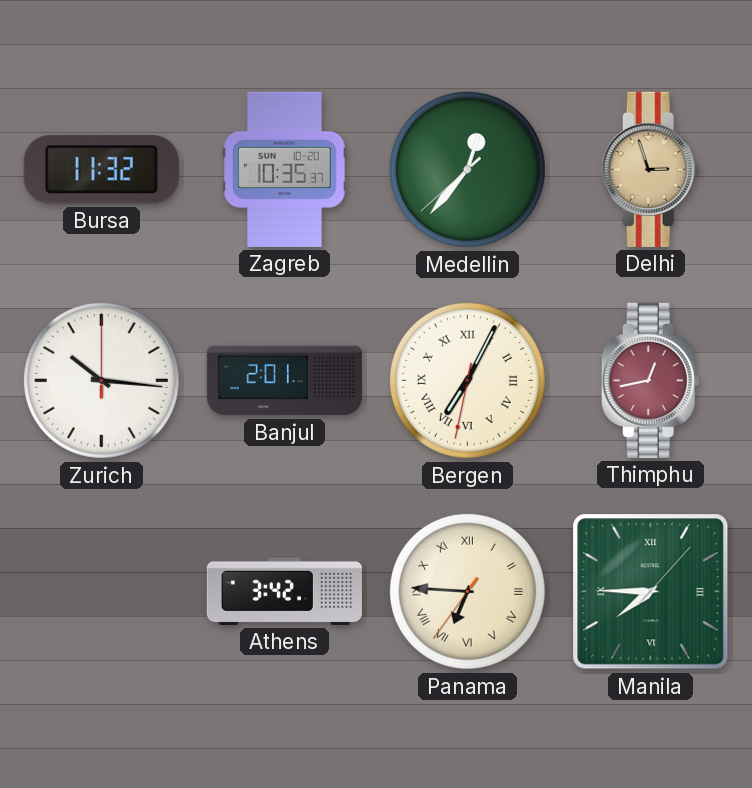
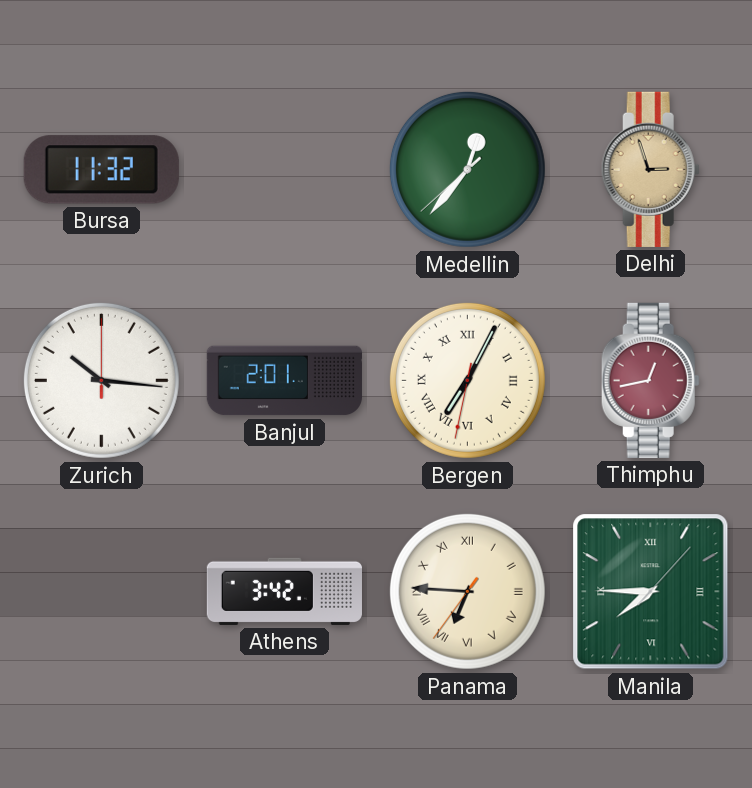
Zagreb: 10:35 -> none
